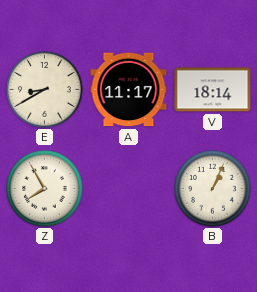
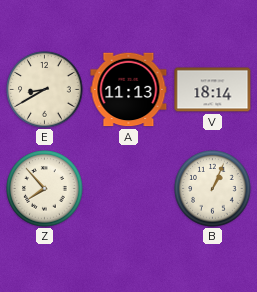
A: 11:17 -> 11:13
Z: 7:55 -> 7:53
